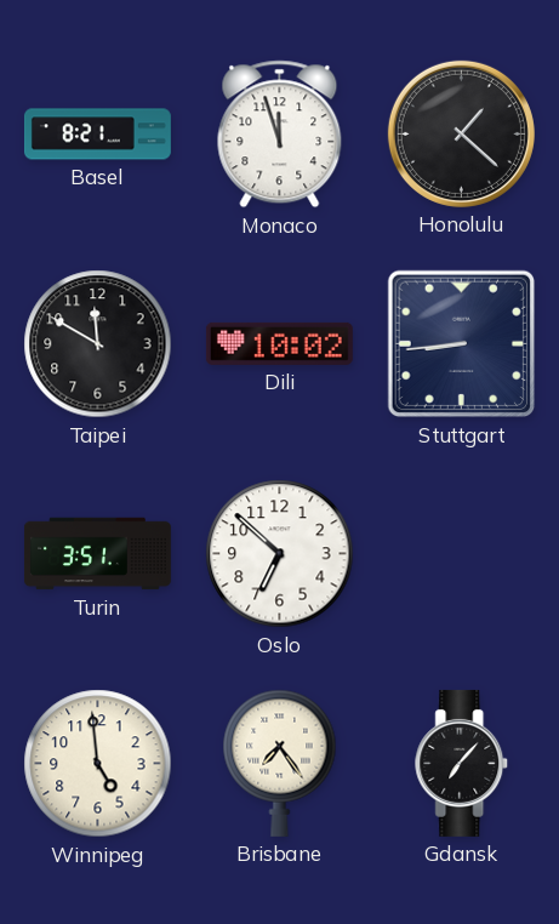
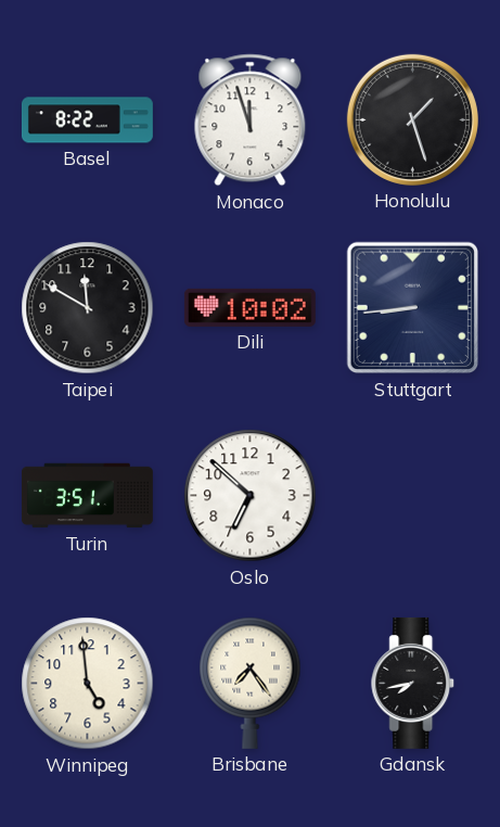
Basel: 8:21 -> 8:22
Honolulu: 1:22 -> 1:27
Gdansk: 7:07 -> 7:43
